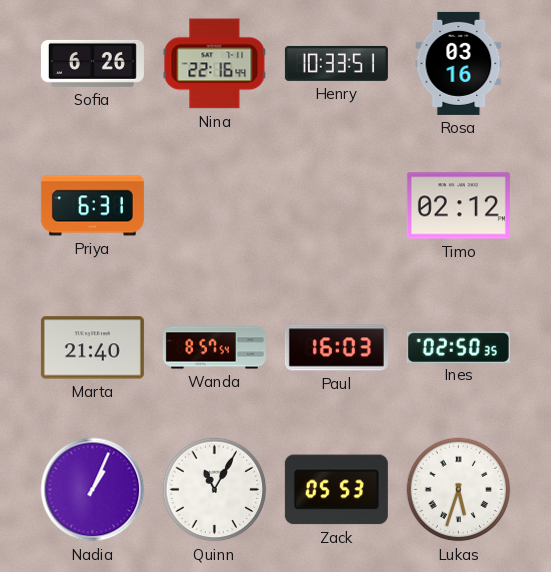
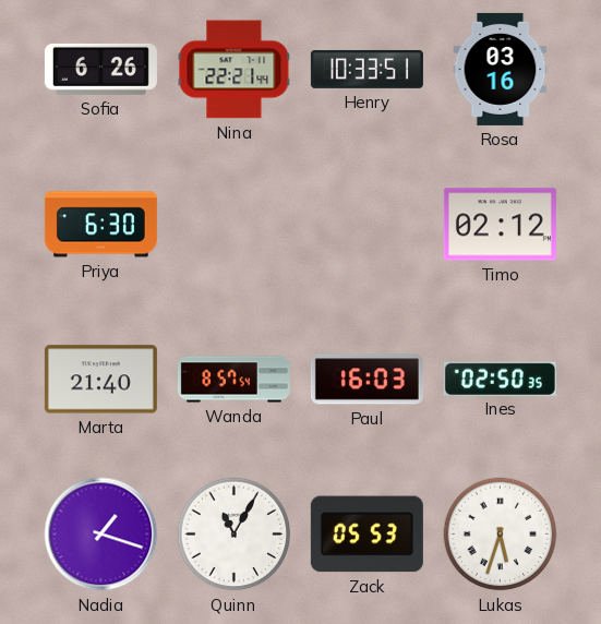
Nina: 22:16 -> 22:21
Priya: 6:31 -> 6:30
Nadia: 1:04 -> 1:18
